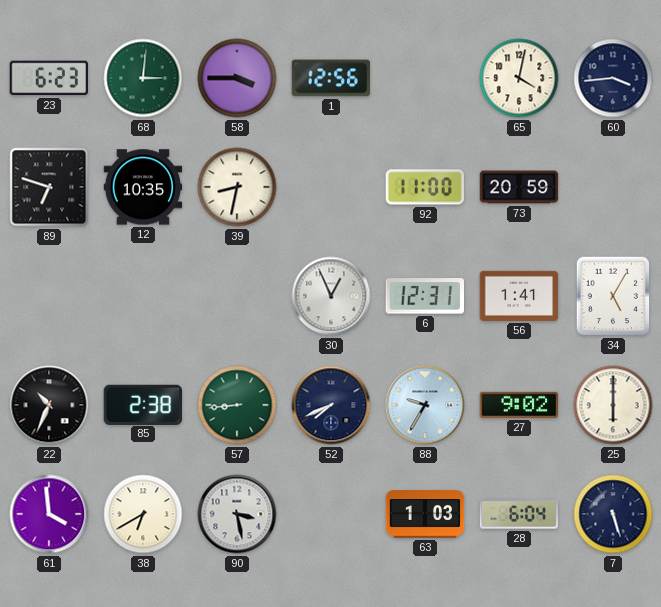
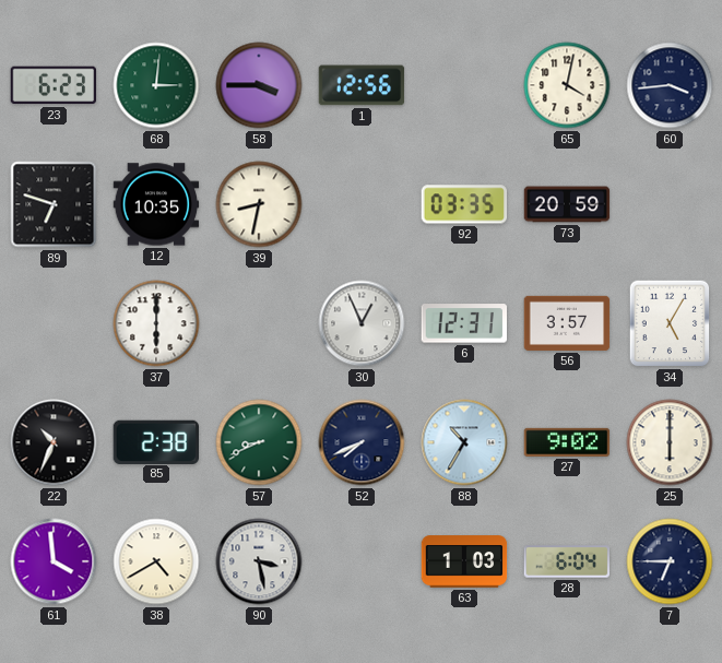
92: 11:00 -> 03:35
37: none -> 6:00
56: 1:41 -> 3:57
57: 8:44 -> 8:41
88: 9:35 -> 10:35
38: 6:40 -> 4:40
7: 5:27 -> 6:45
